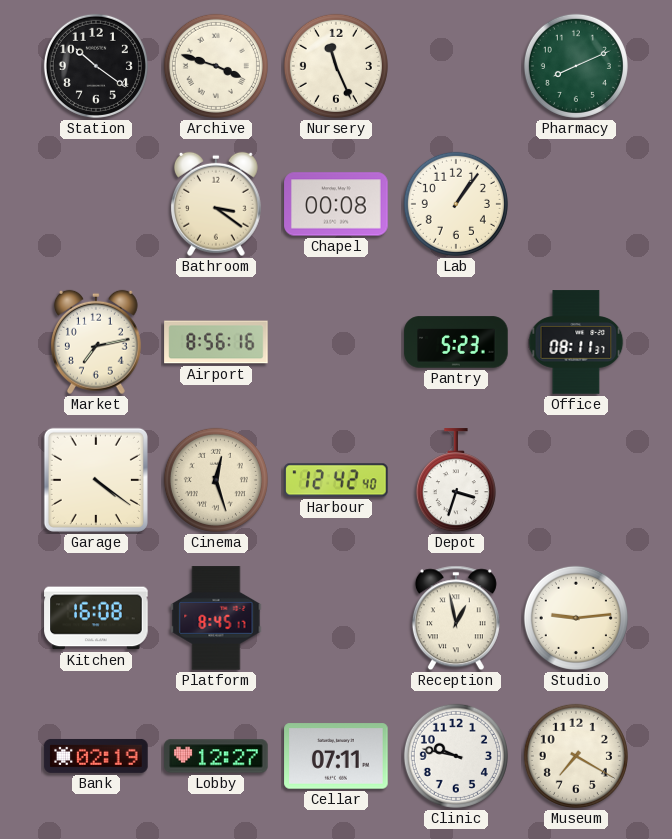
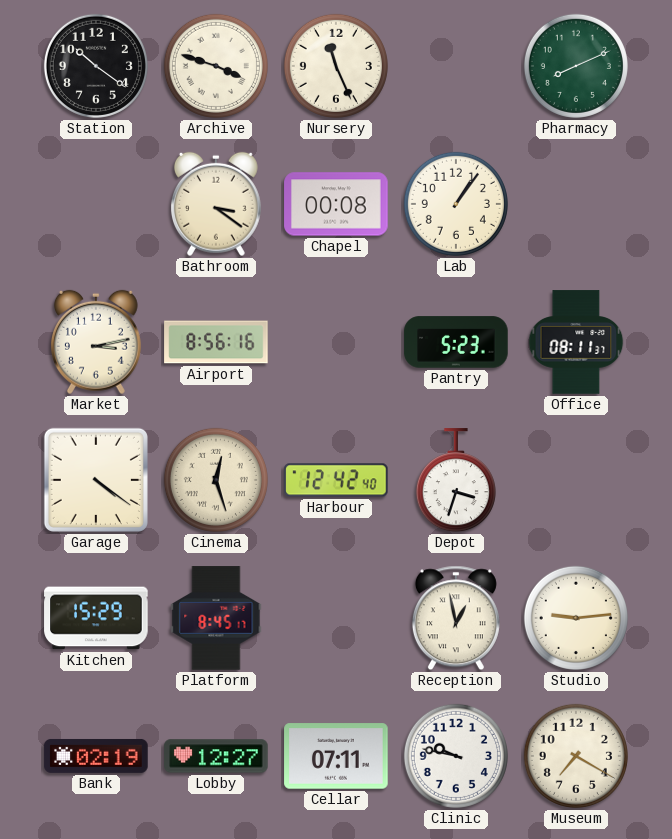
Market: 7:13 -> 3:13
Kitchen: 16:08 -> 15:29
